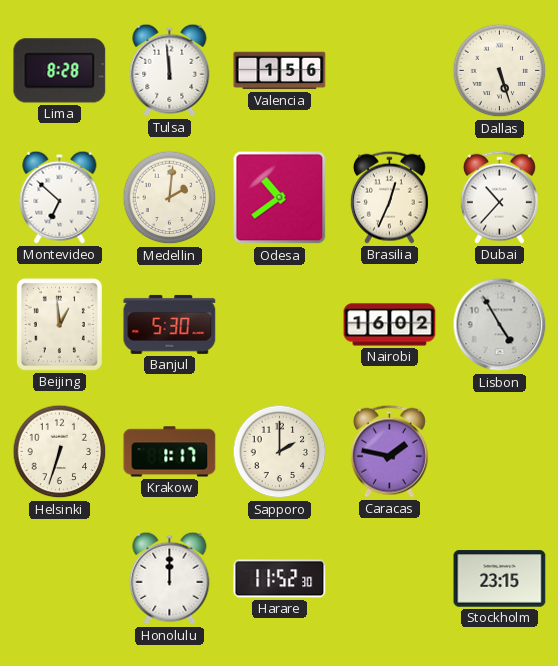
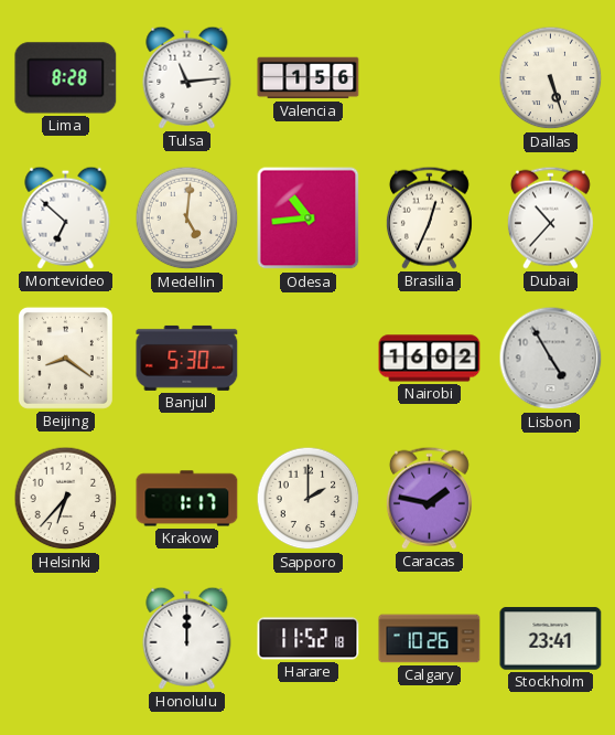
Tulsa: 11:59 -> 11:14
Medellin: 2:01 -> 5:01
Odesa: 10:39 -> 10:44
Beijing: 12:59 -> 8:21
Helsinki: 6:33 -> 6:37
Harare: 11:52:30 -> 11:52:18
Calgary: none -> 10:26
Stockholm: 23:15 -> 23:41
